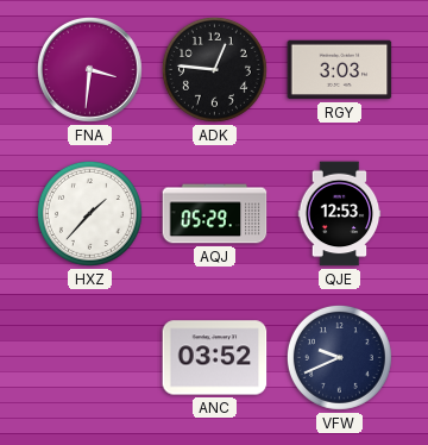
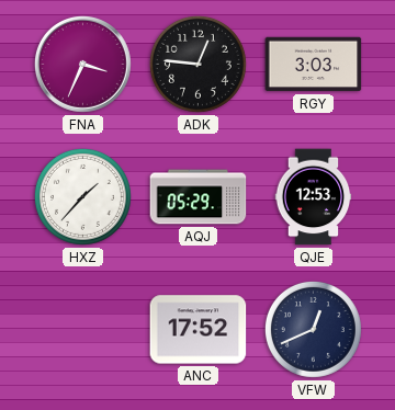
FNA: 3:31 -> 3:34
ANC: 03:52 -> 17:52
VFW: 9:41 -> 12:41
